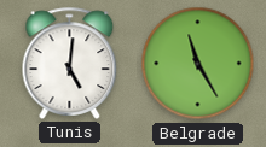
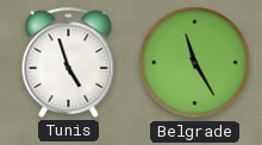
Tunis: 5:01 -> 4:57
